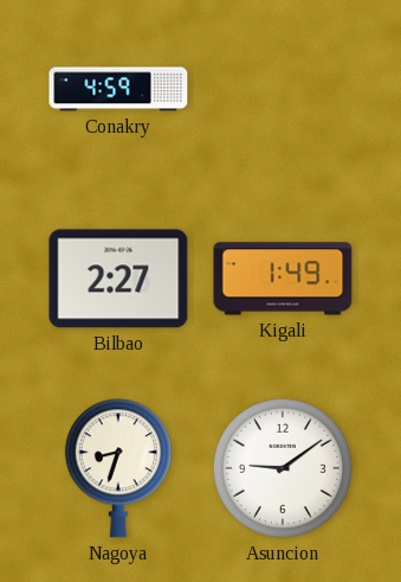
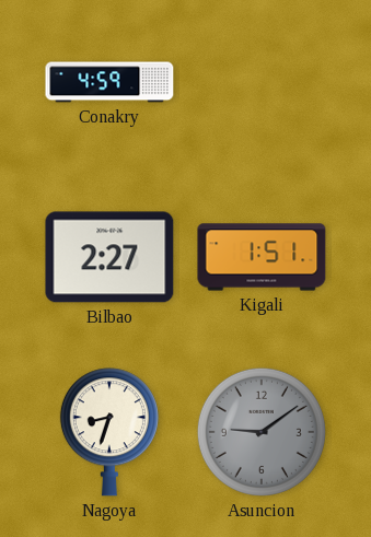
Kigali: 1:49 -> 1:51
Asuncion dial: white -> grey
